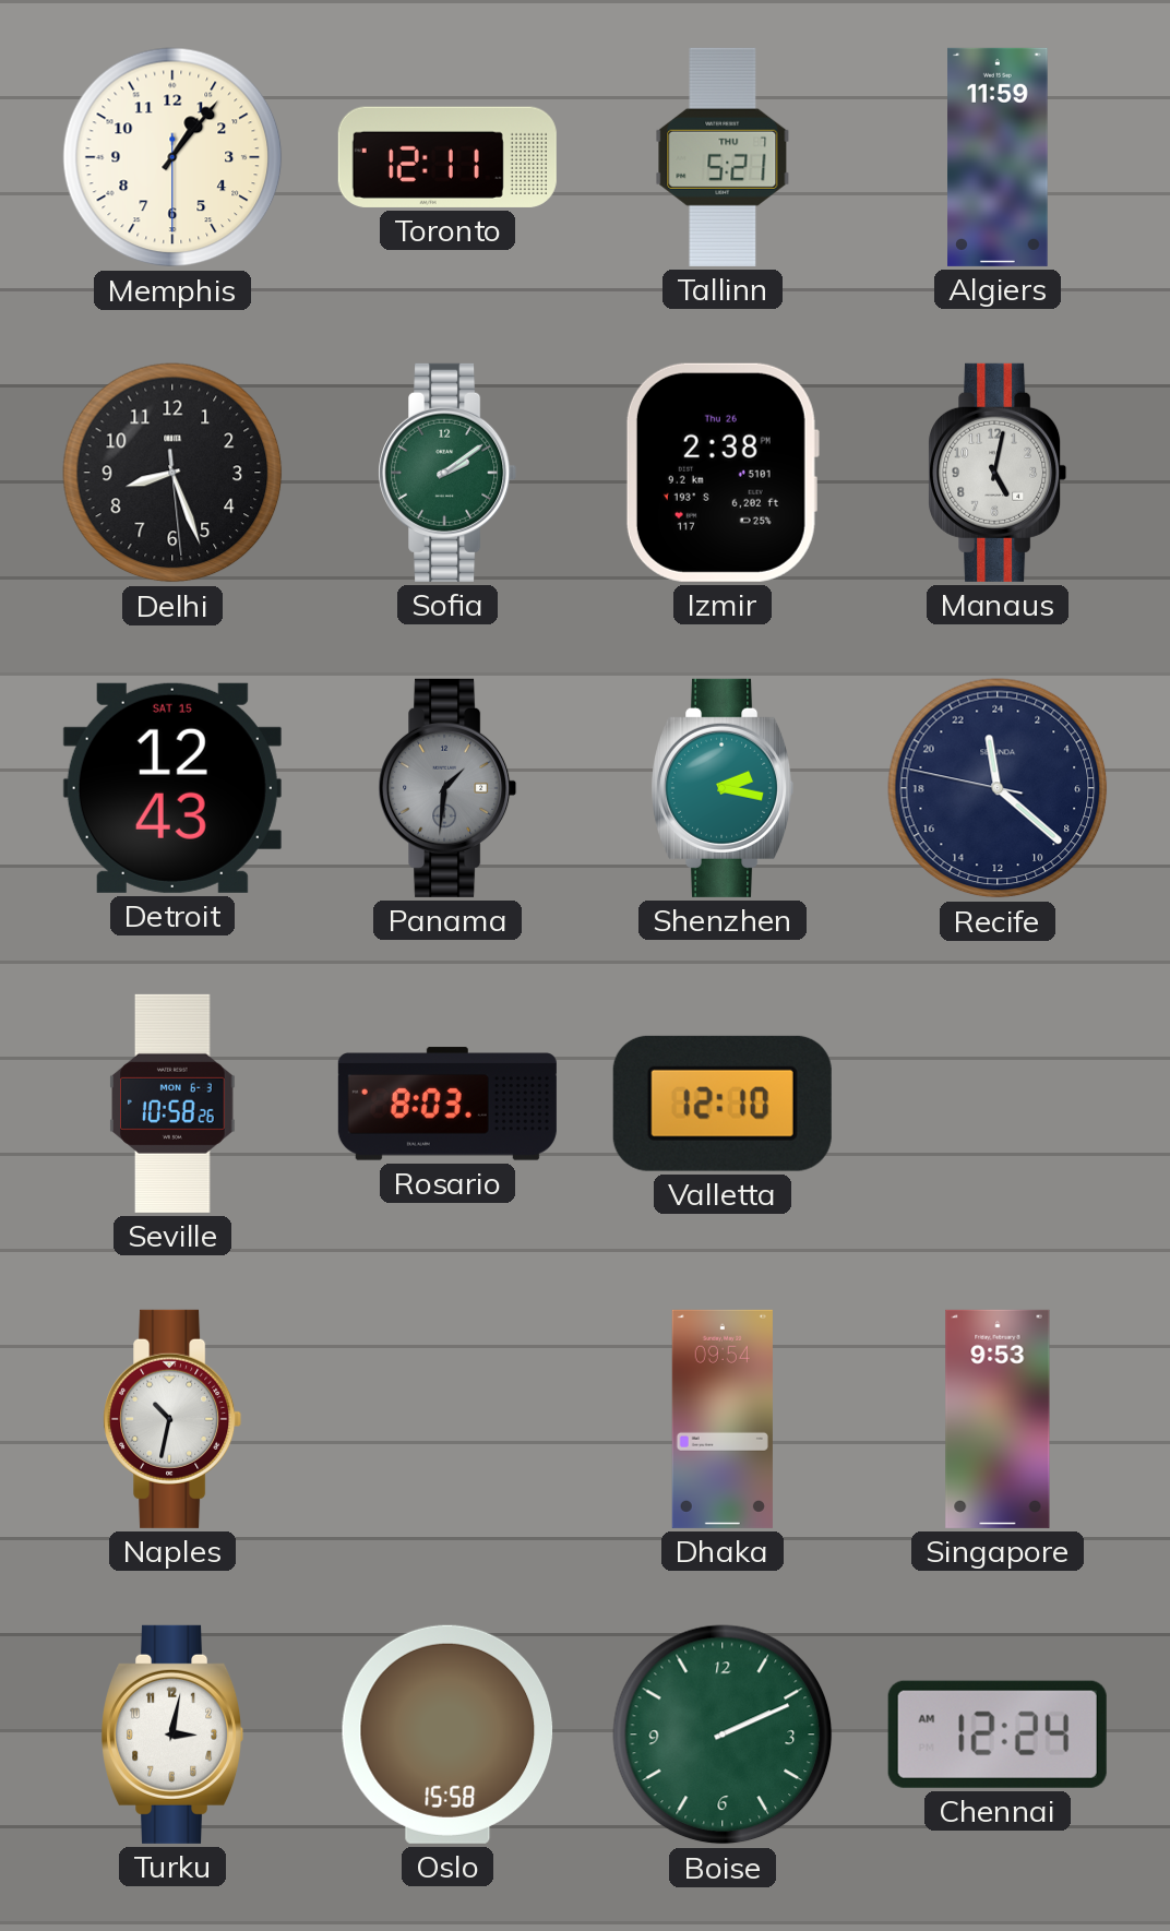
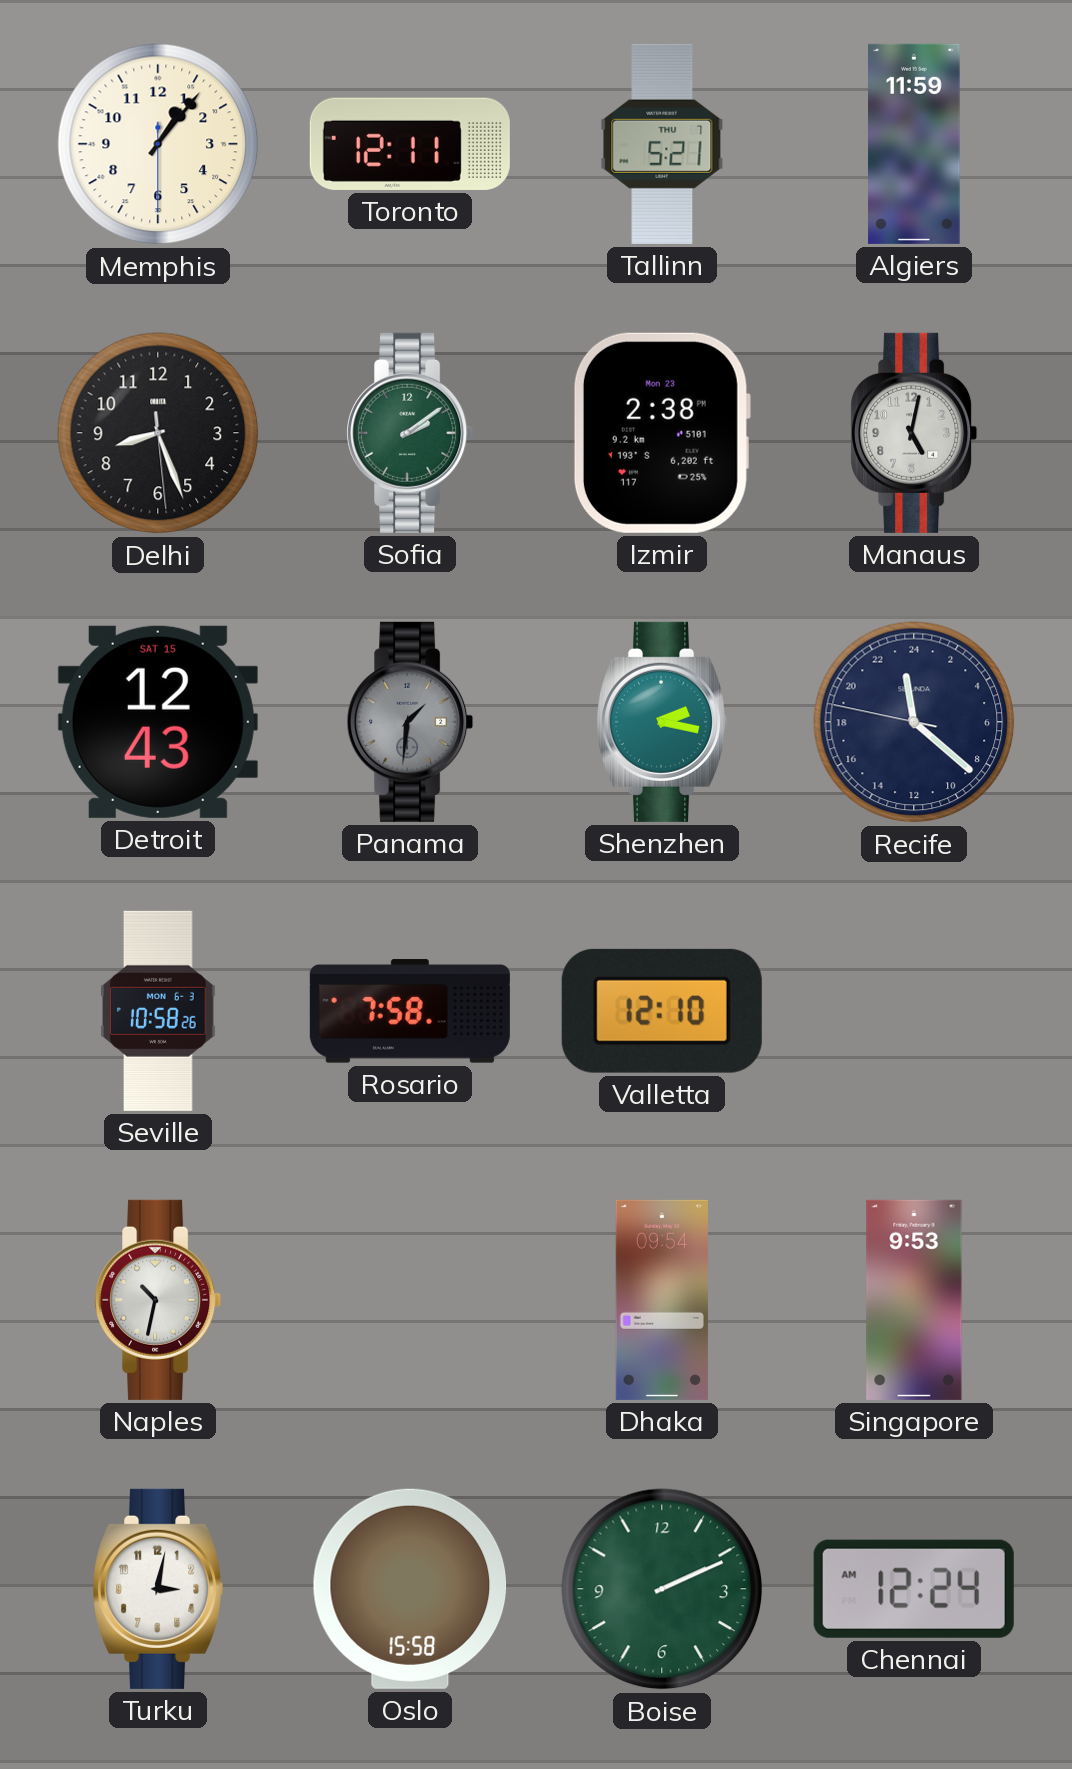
Izmir date: Thu 26 -> Mon 23
Rosario: 8:03 -> 7:58
